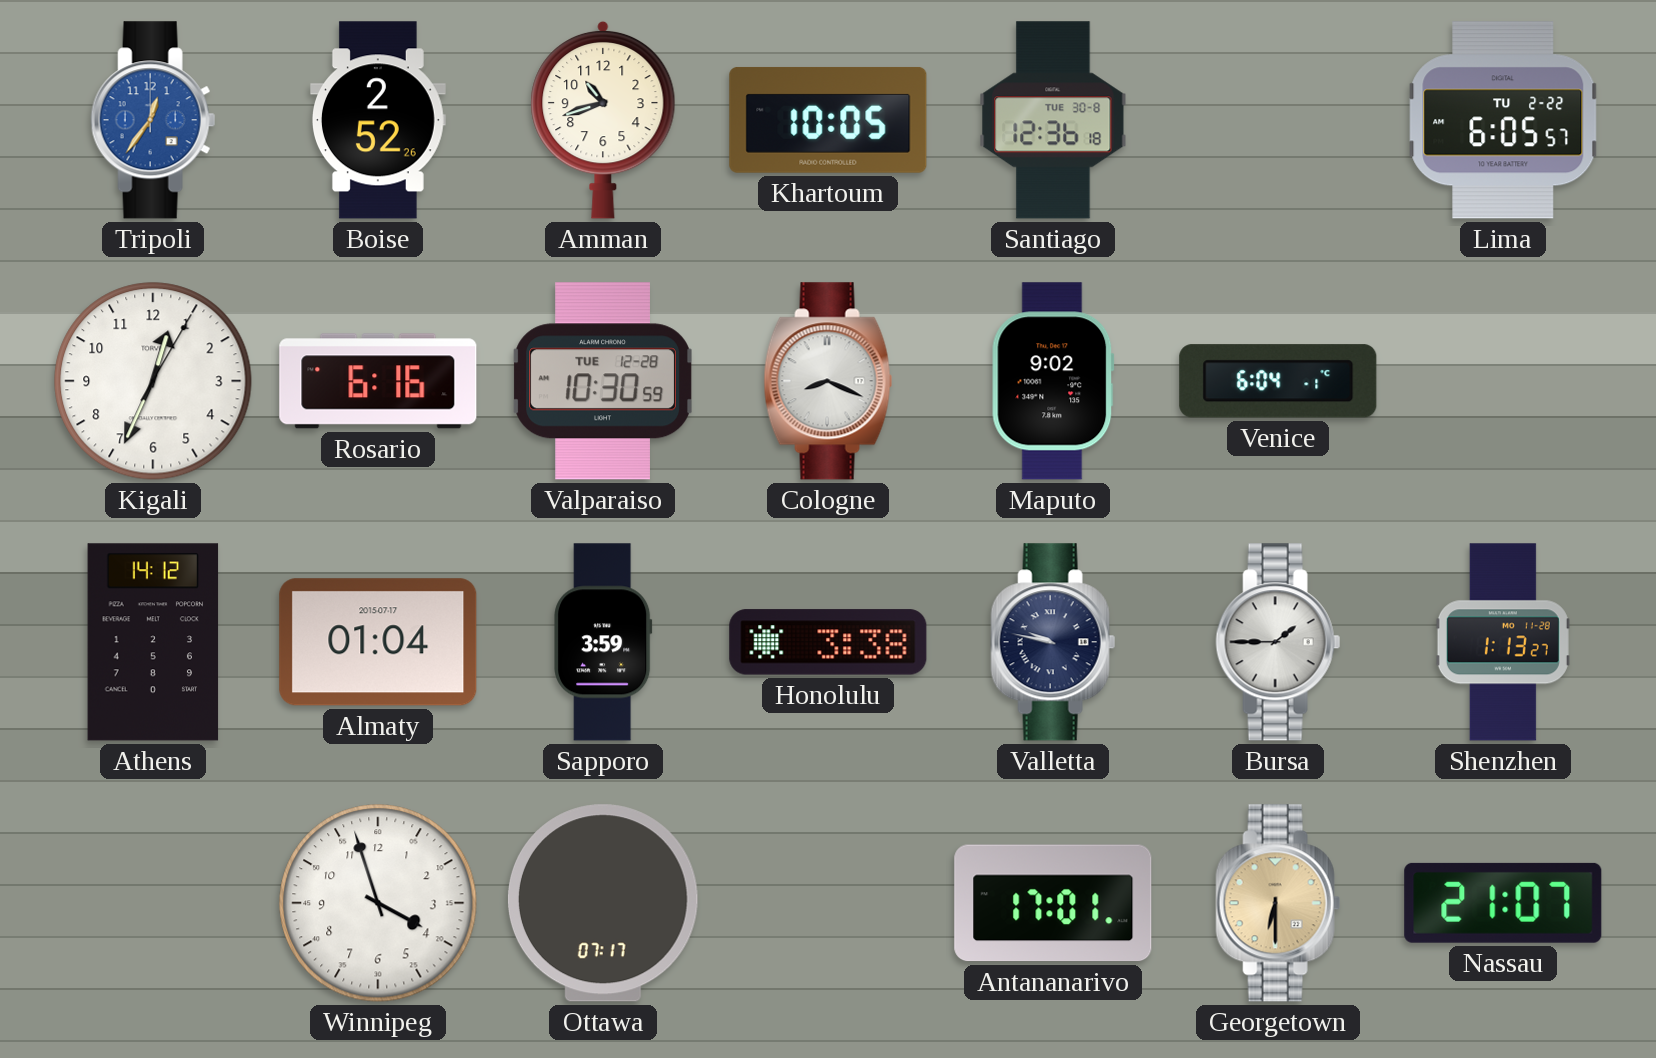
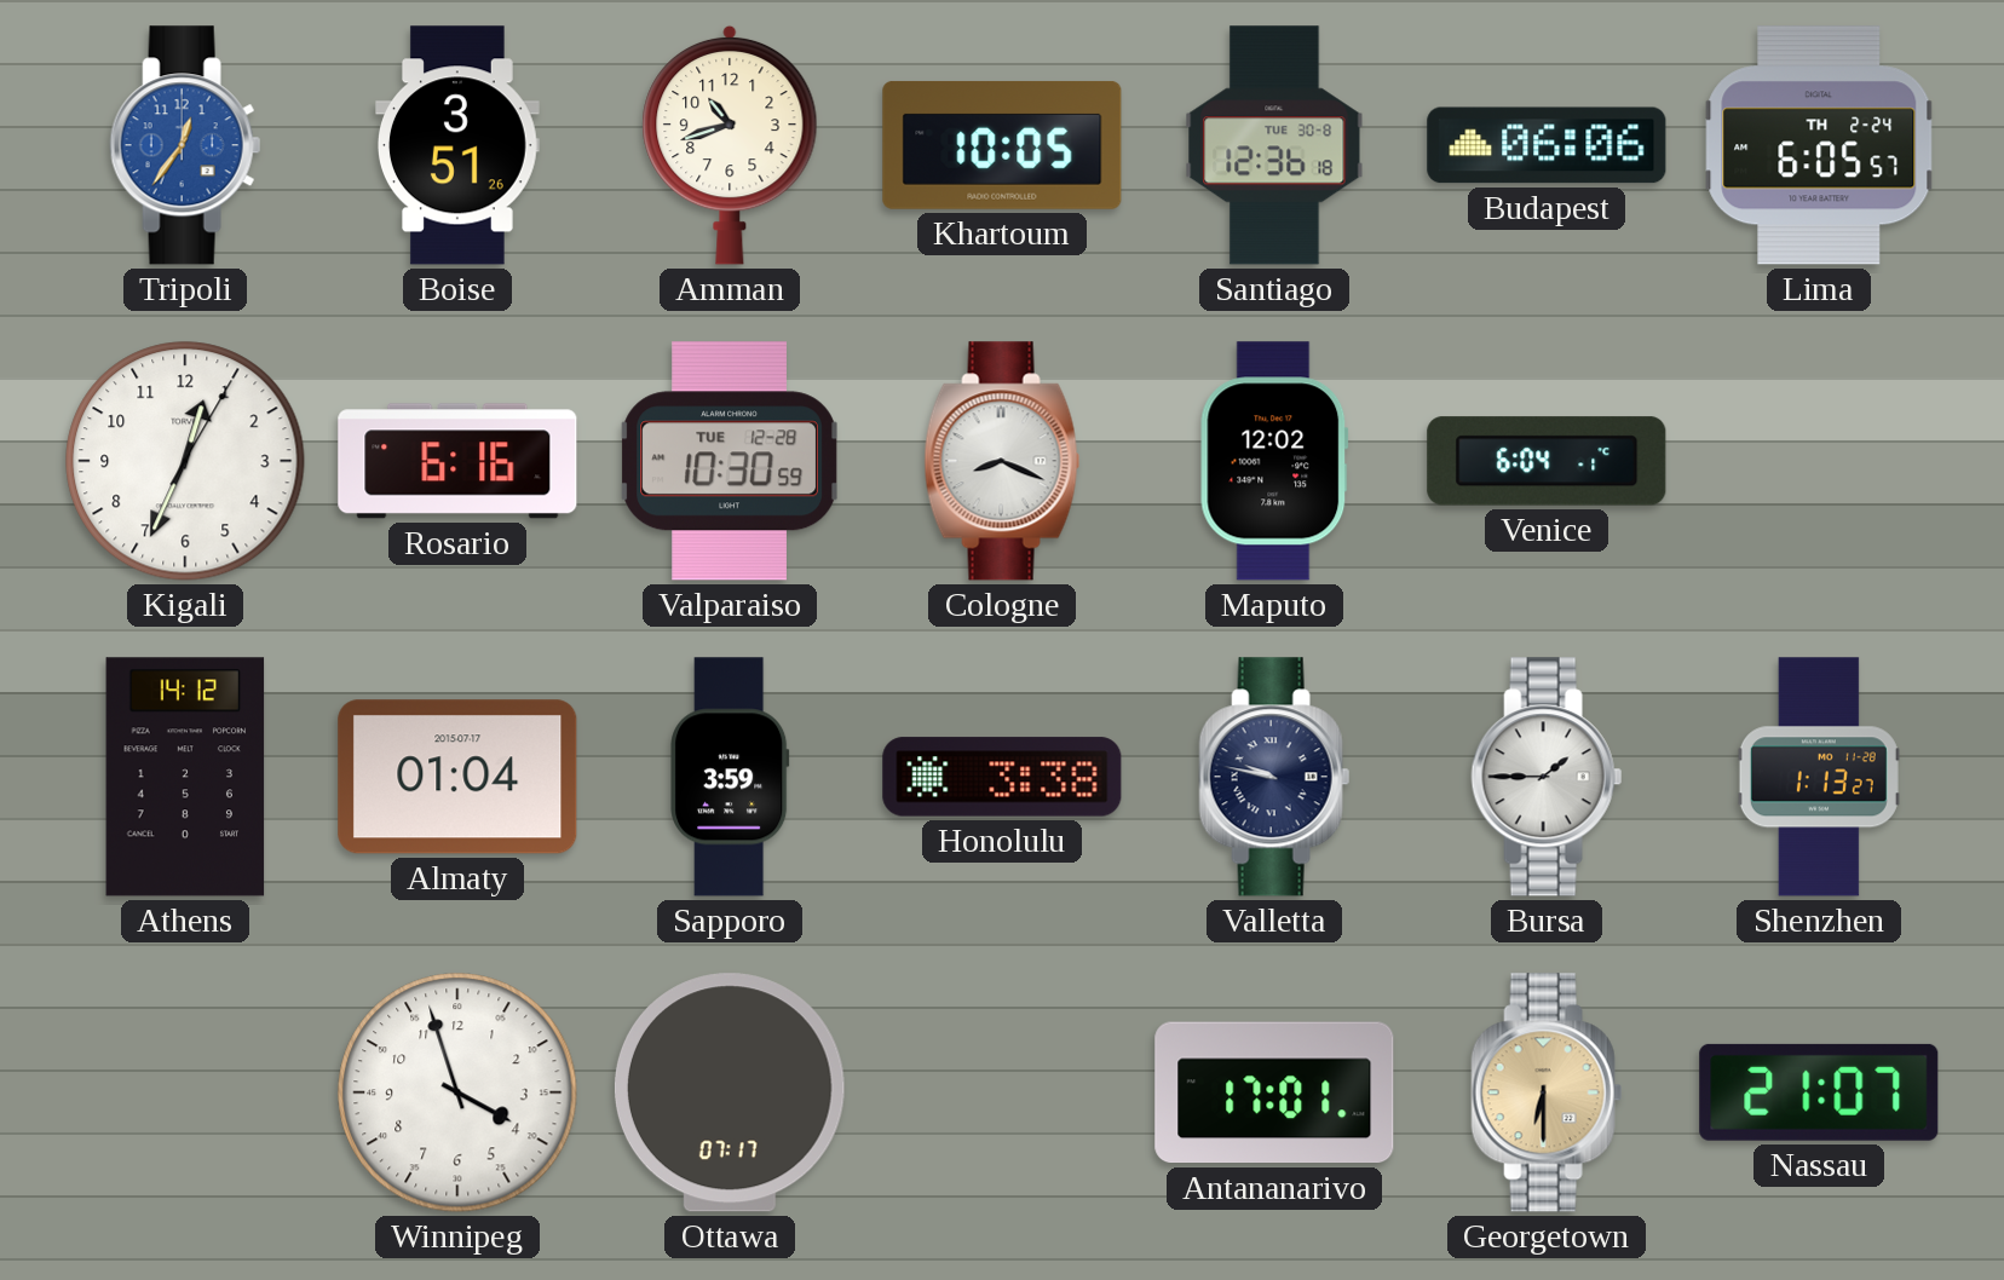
Boise: 2:52 -> 3:51
Budapest: none -> 06:06
Lima date: TU 2-22 -> TH 2-24
Maputo: 9:02 -> 12:02
